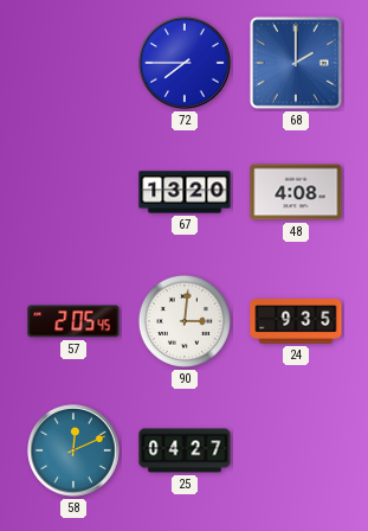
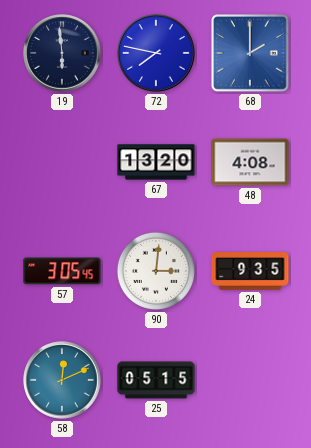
19: none -> 5:59
72: 7:45 -> 7:47
57: 2:05 -> 3:05
25: 04:27 -> 05:15
